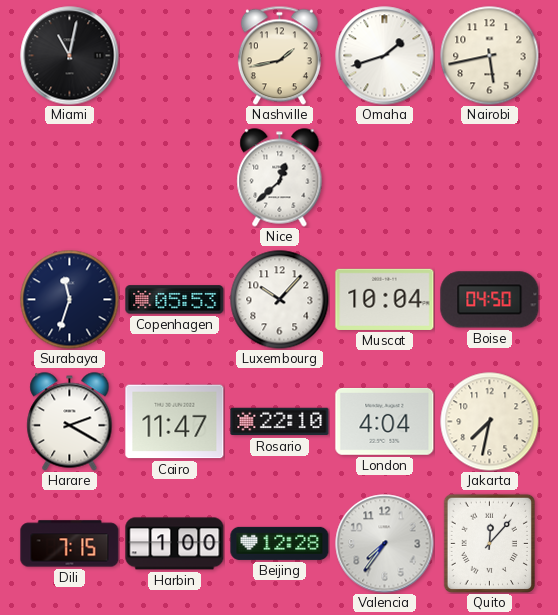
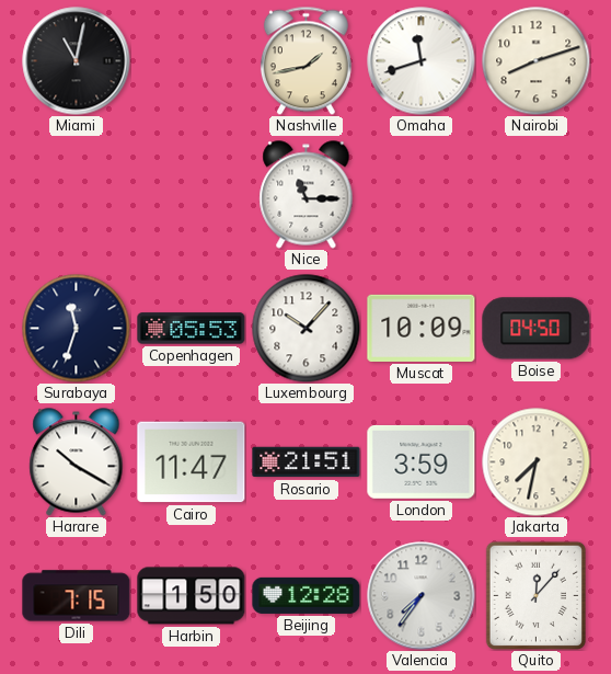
Omaha: 1:42 -> 11:42
Nairobi: 5:43 -> 8:12
Nice: 12:38 -> 11:15
Muscat: 10:04 -> 10:09
Harare: 2:20 -> 10:20
Rosario: 22:10 -> 21:51
London: 4:04 -> 3:59
Harbin: 1:00 -> 1:50
